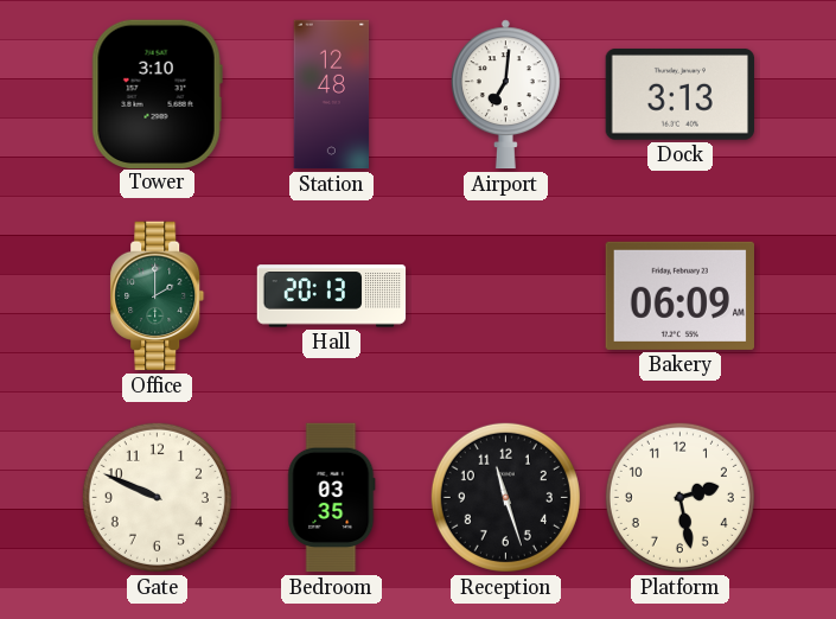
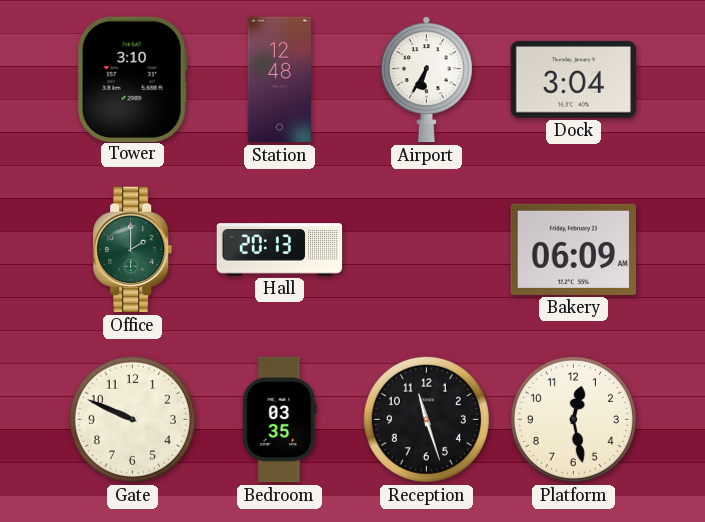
Airport: 7:01 -> 6:35
Dock: 3:13 -> 3:04
Platform: 2:28 -> 12:28
